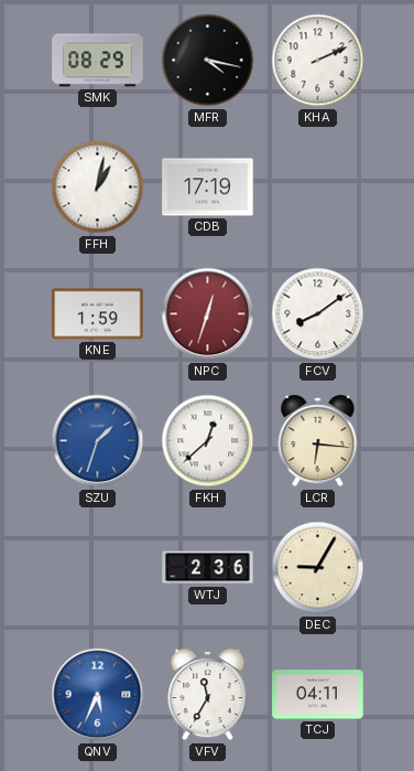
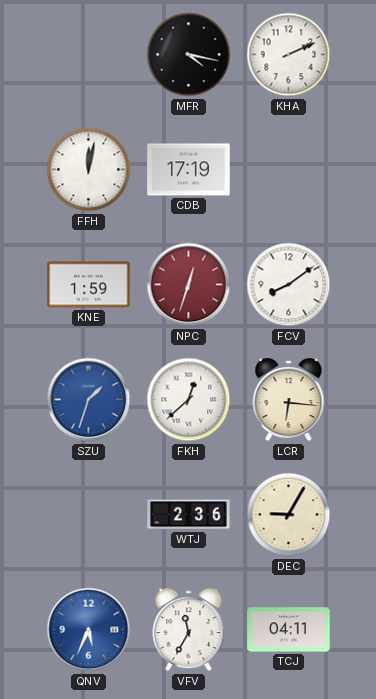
SMK: 08:29 -> none
FFH: 1:02 -> 12:02
